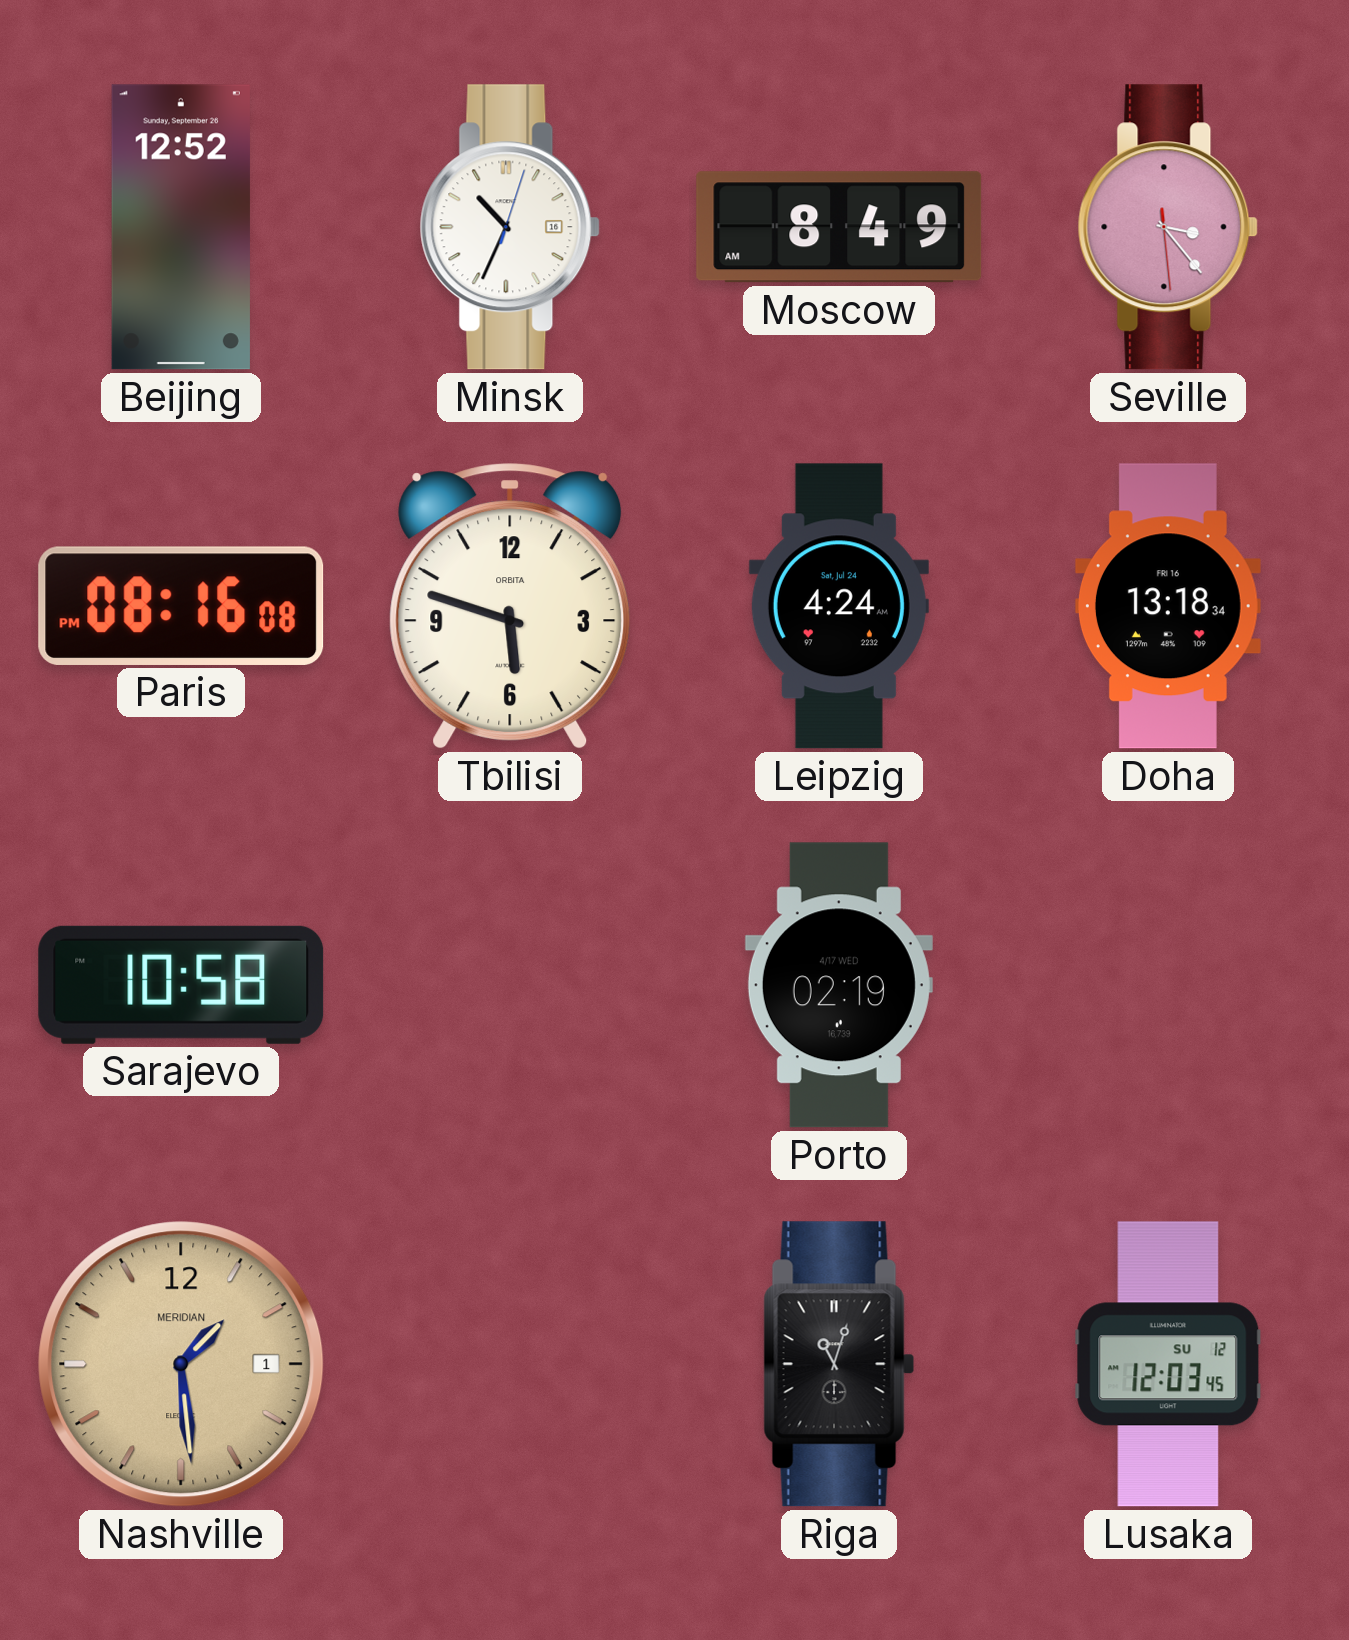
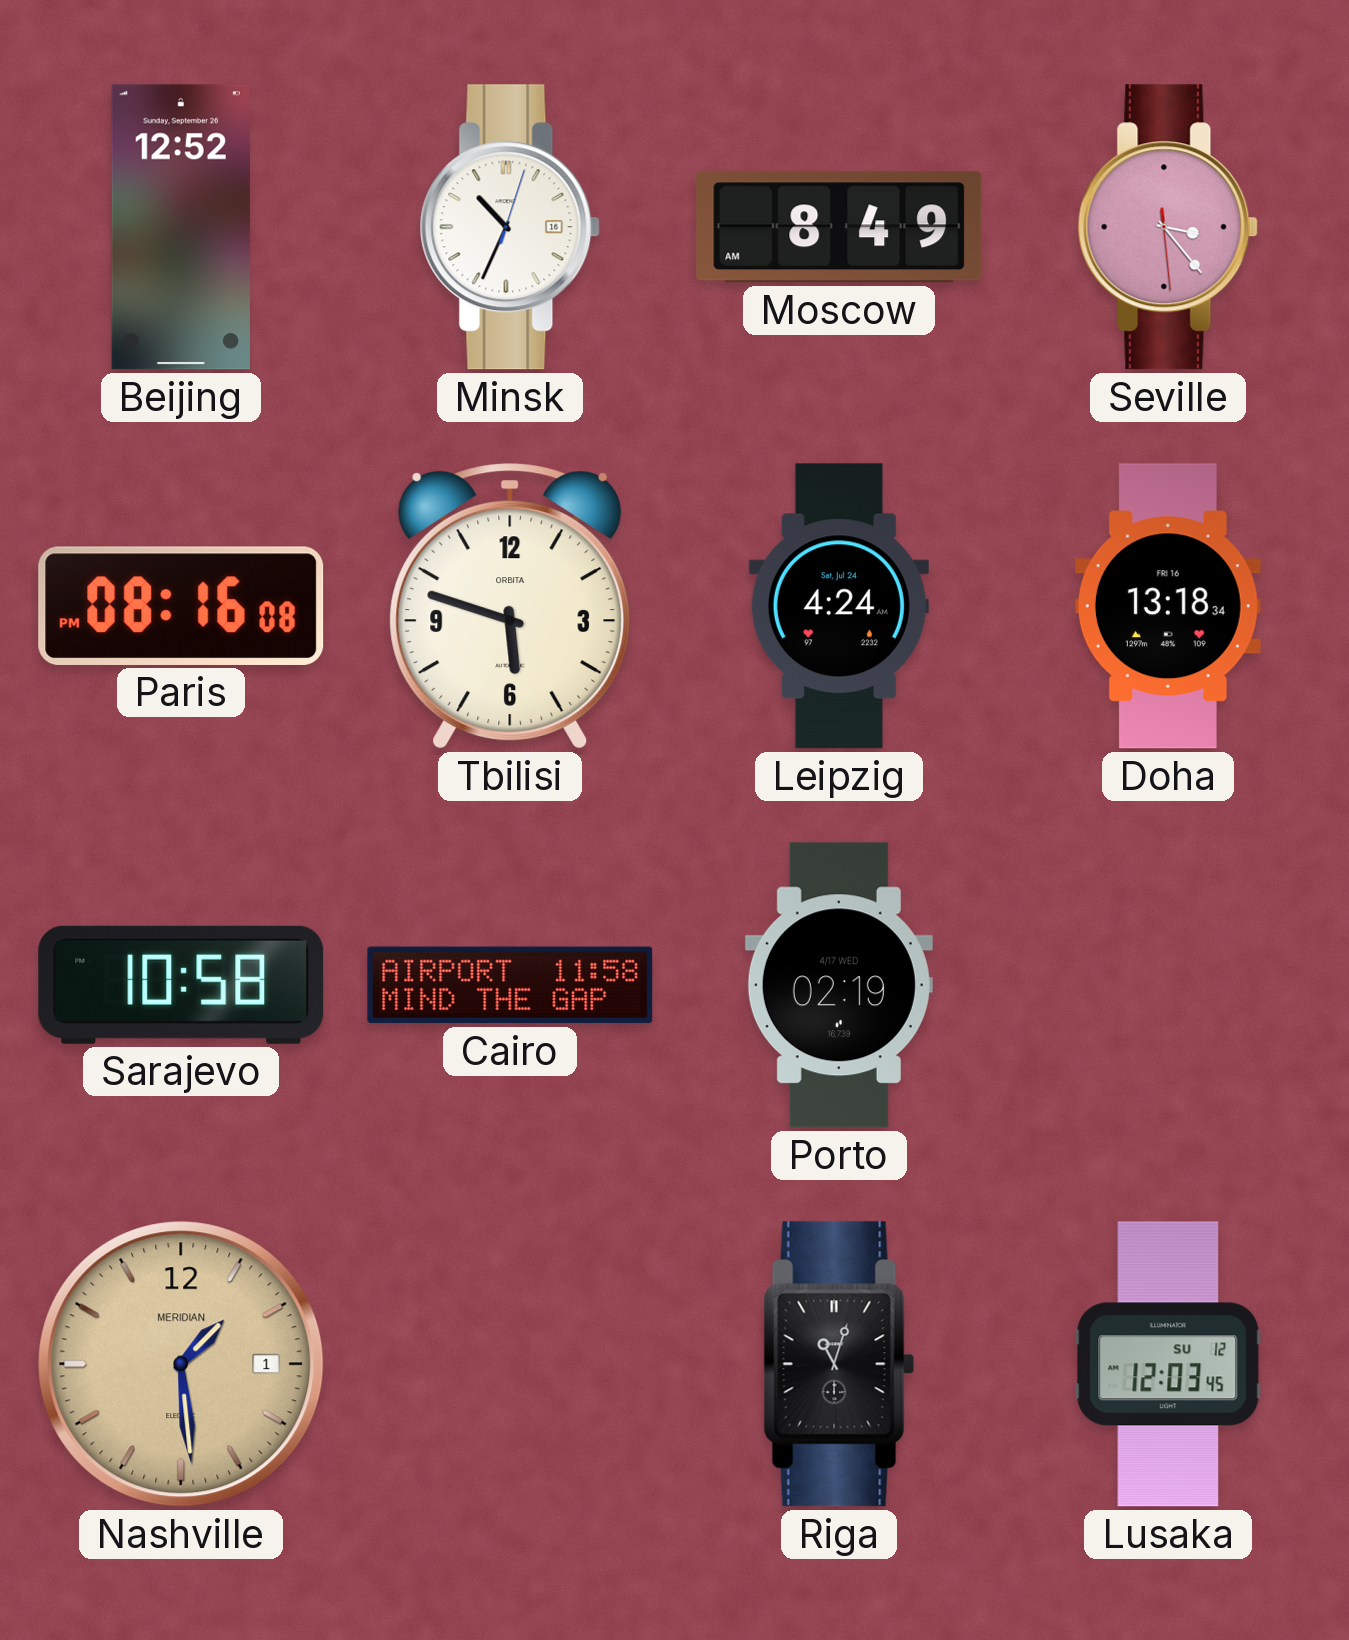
Cairo: none -> 11:58
